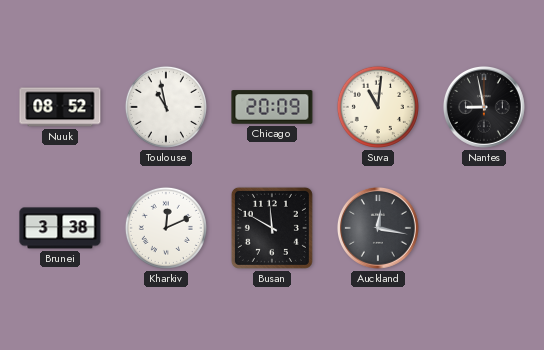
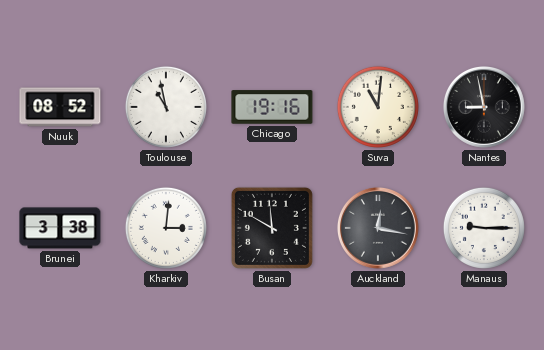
Chicago: 20:09 -> 19:16
Kharkiv: 12:11 -> 3:01
Manaus: none -> 9:15
